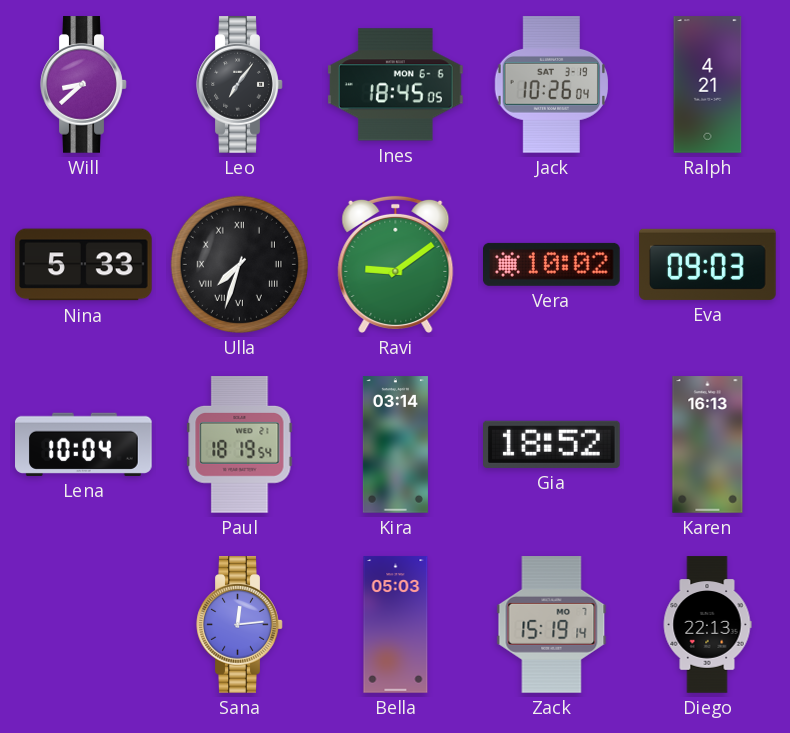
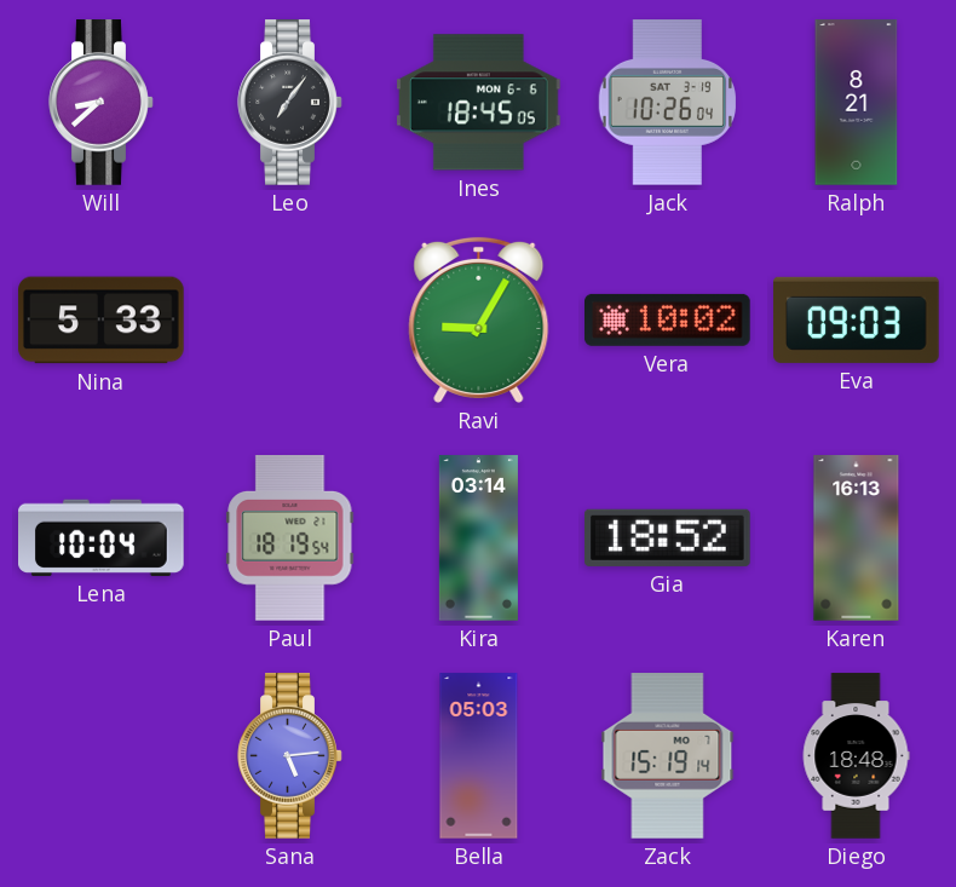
Ralph: 4:21 -> 8:21
Ulla: 7:33 -> none
Ravi: 9:09 -> 9:05
Sana: 12:14 -> 5:14
Diego: 22:13 -> 18:48
